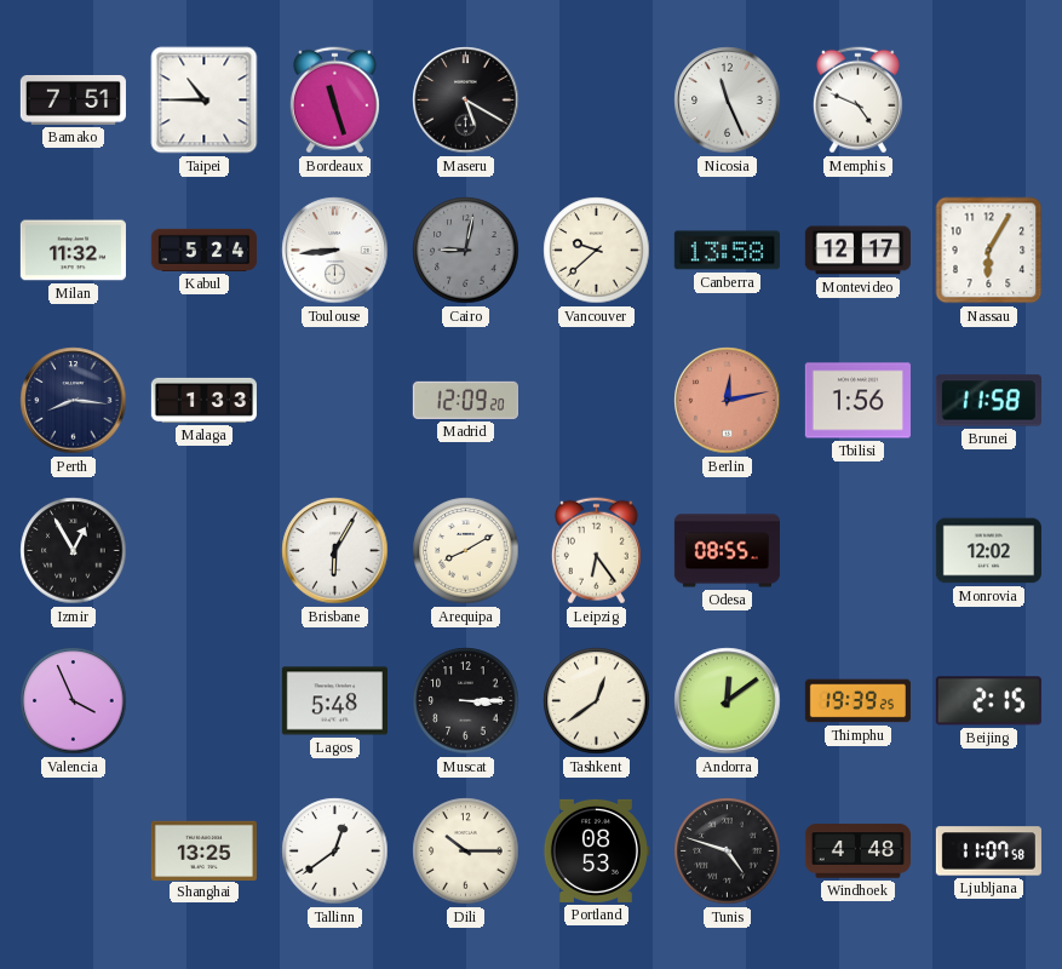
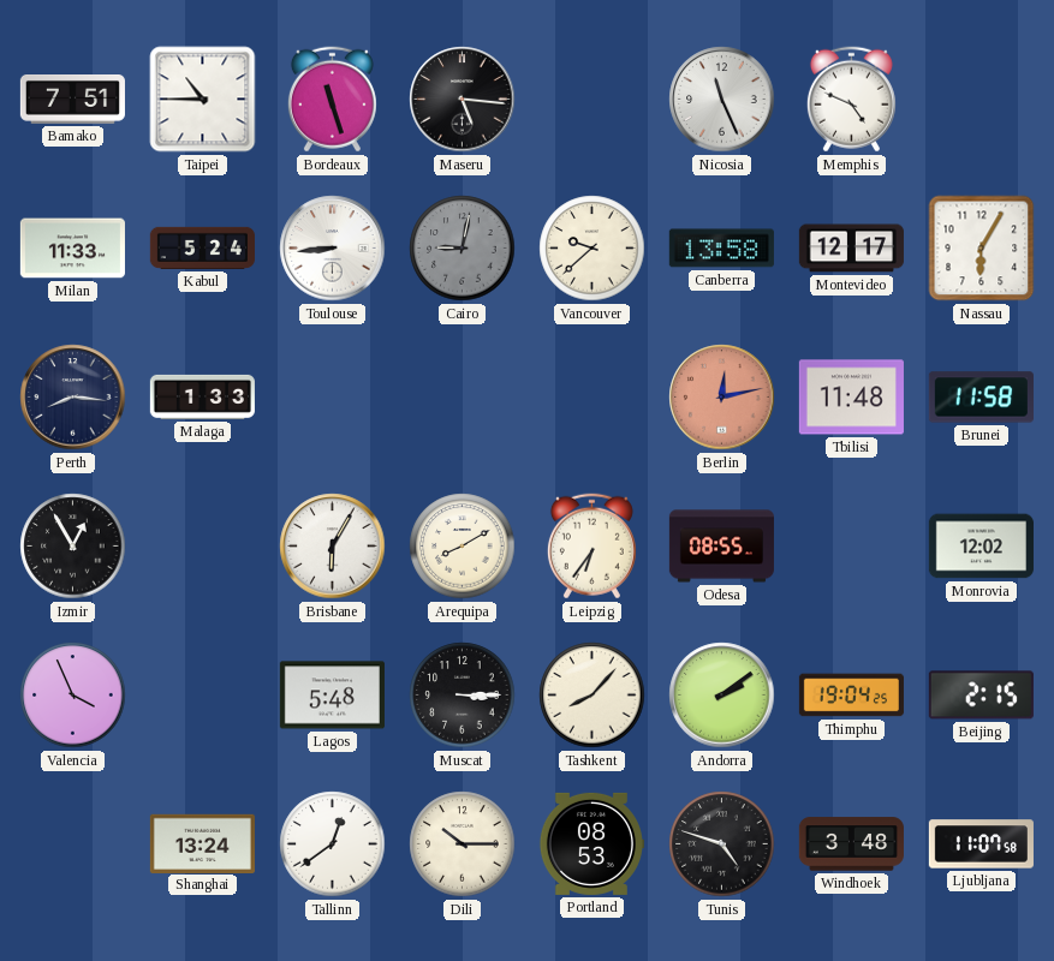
Maseru: 5:20 -> 5:16
Milan: 11:32 -> 11:33
Madrid: 12:09 -> none
Tbilisi: 1:56 -> 11:48
Leipzig: 6:24 -> 6:36
Tashkent: 12:39 -> 8:07
Andorra: 12:09 -> 2:09
Thimphu: 19:39 -> 19:04
Shanghai: 13:25 -> 13:24
Windhoek: 4:48 -> 3:48
